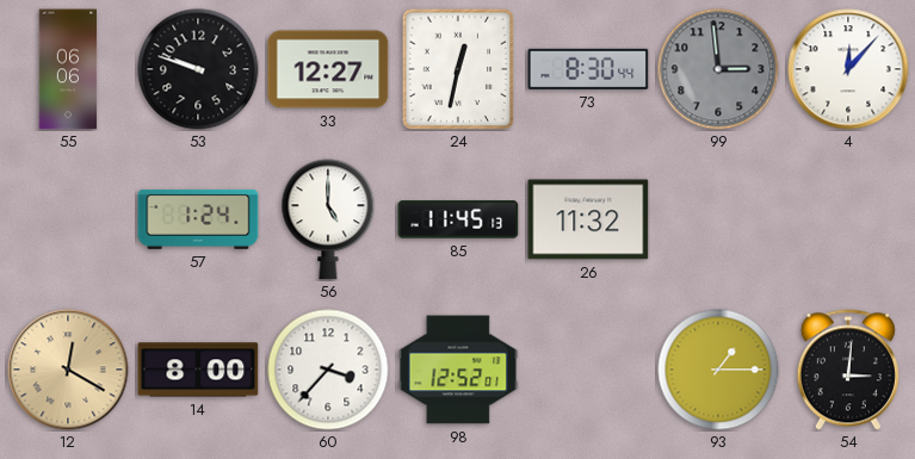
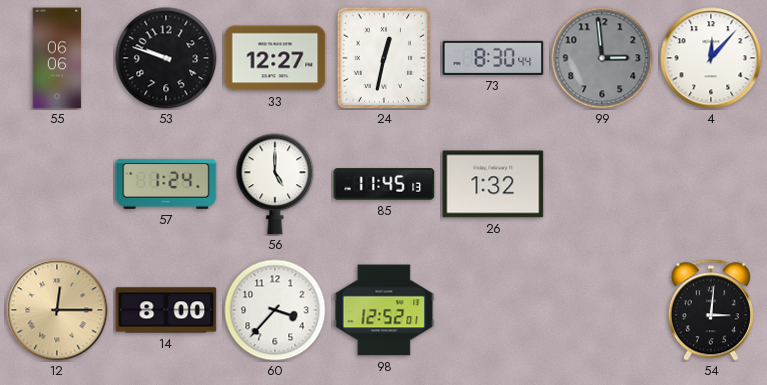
26: 11:32 -> 1:32
12: 12:20 -> 12:15
93: 1:15 -> none
